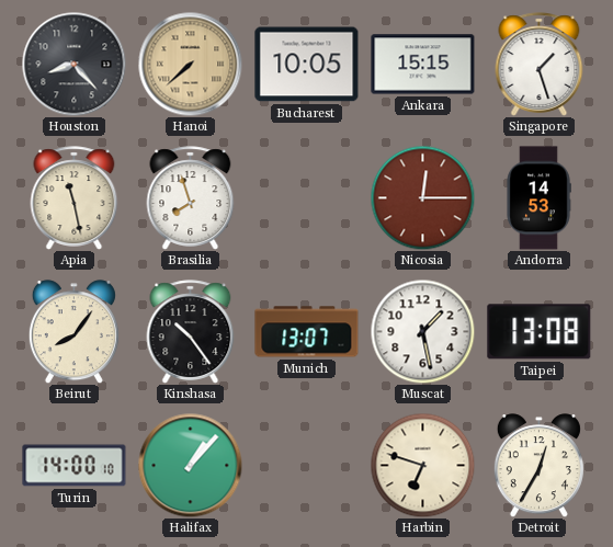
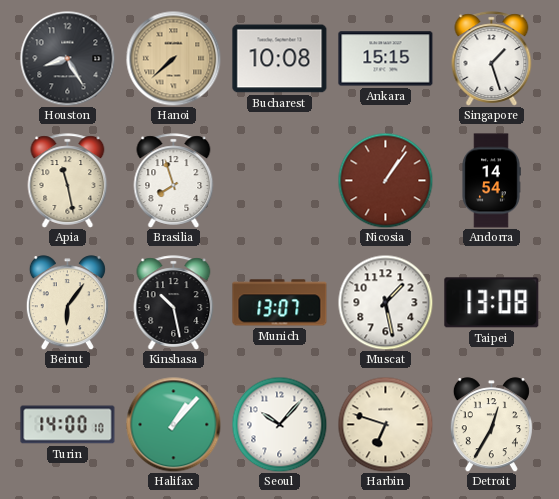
Houston: 8:23 -> 8:25
Bucharest: 10:05 -> 10:08
Nicosia: 12:15 -> 1:06
Andorra: 14:53 -> 14:54
Beirut: 8:06 -> 6:06
Kinshasa: 10:24 -> 10:28
Seoul: none -> 10:07
